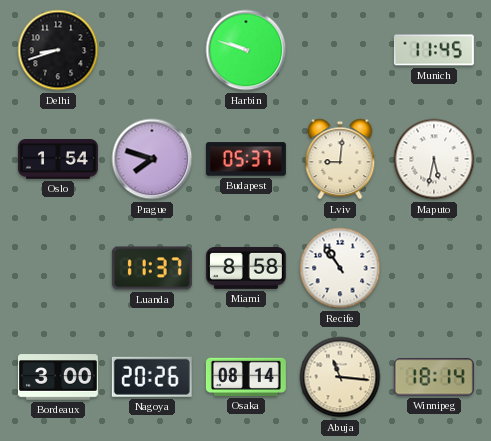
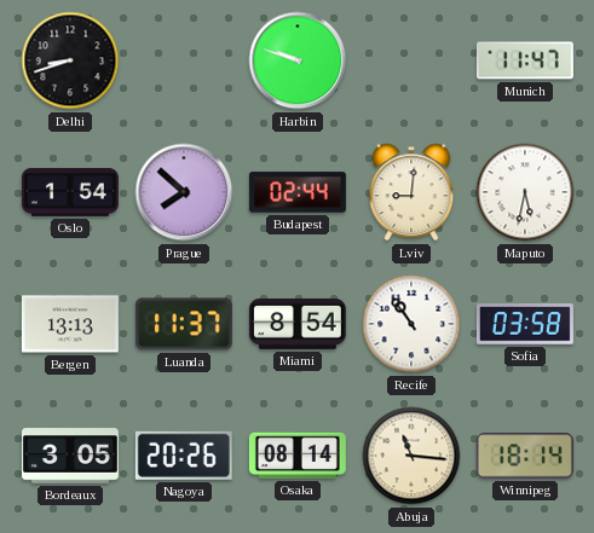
Munich: 11:45 -> 11:47
Prague: 7:48 -> 7:52
Budapest: 05:37 -> 02:44
Bergen: none -> 13:13
Miami: 8:58 -> 8:54
Sofia: none -> 03:58
Bordeaux: 3:00 -> 3:05
